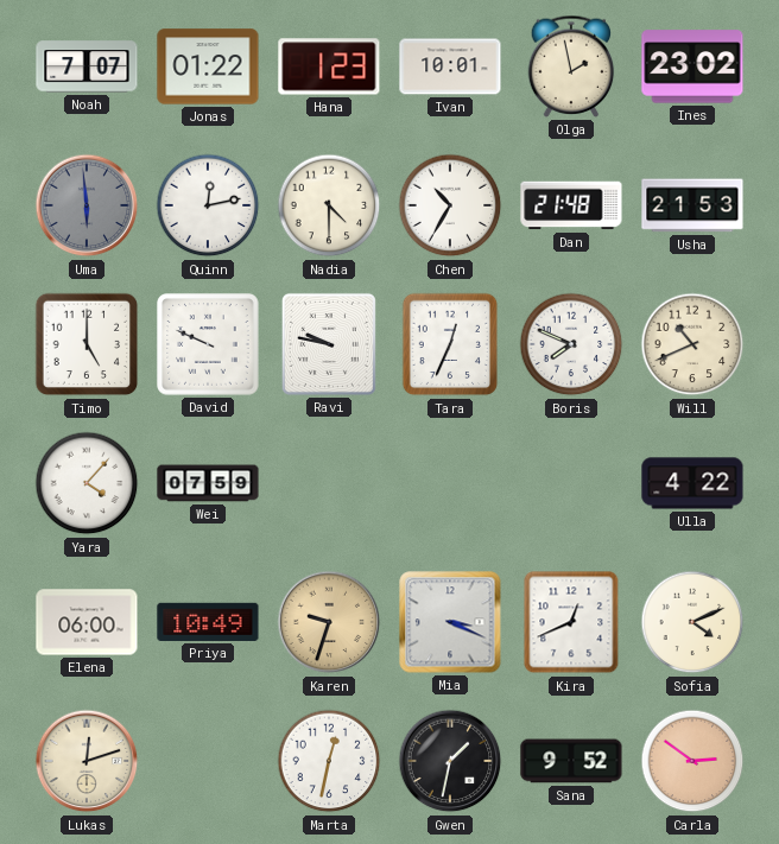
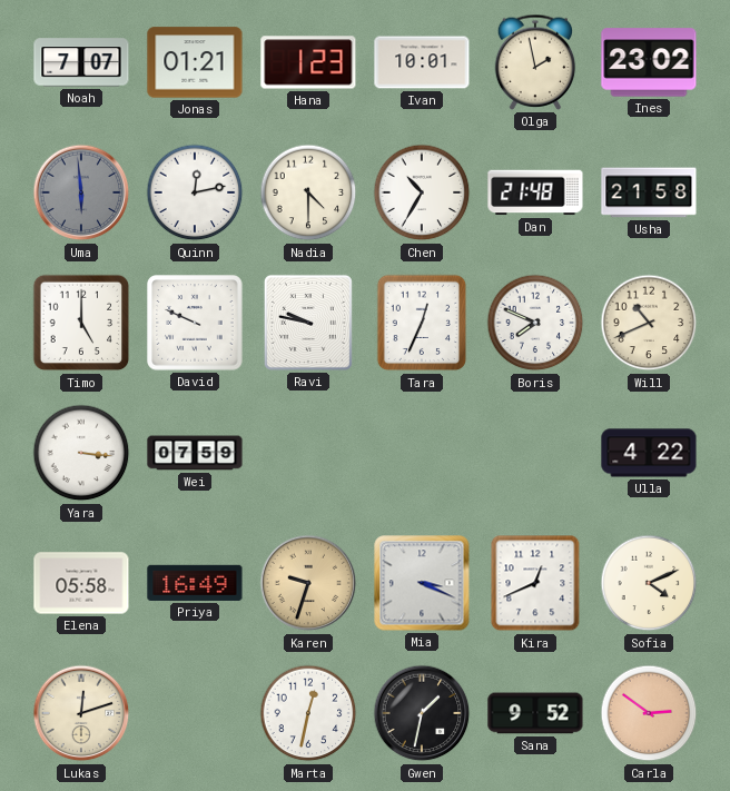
Jonas: 01:22 -> 01:21
Usha: 21:53 -> 21:58
Yara: 4:07 -> 3:16
Elena: 06:00 -> 05:58
Priya: 10:49 -> 16:49
